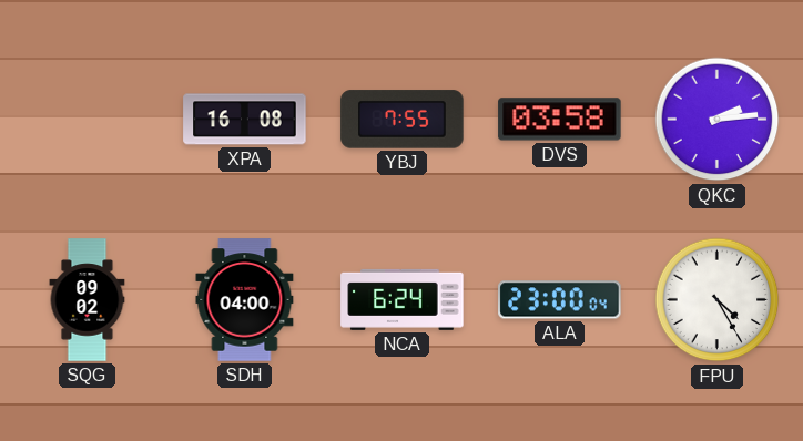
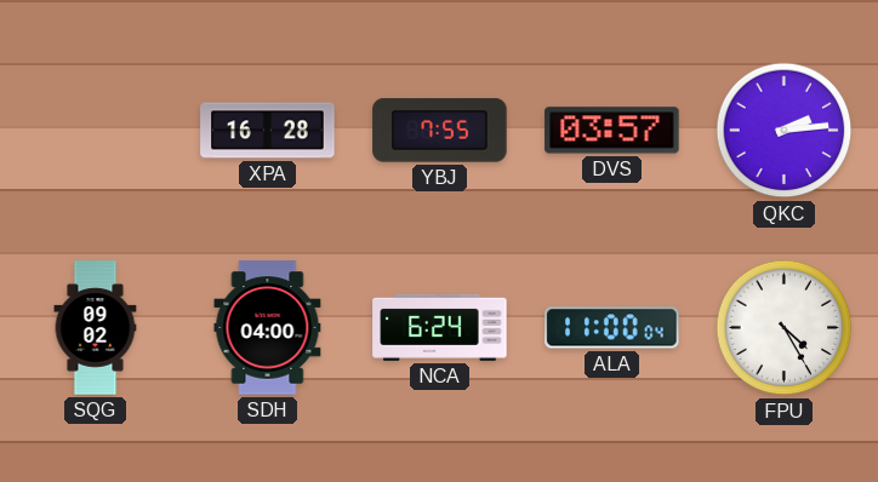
XPA: 16:08 -> 16:28
DVS: 03:58 -> 03:57
ALA: 23:00 -> 11:00
